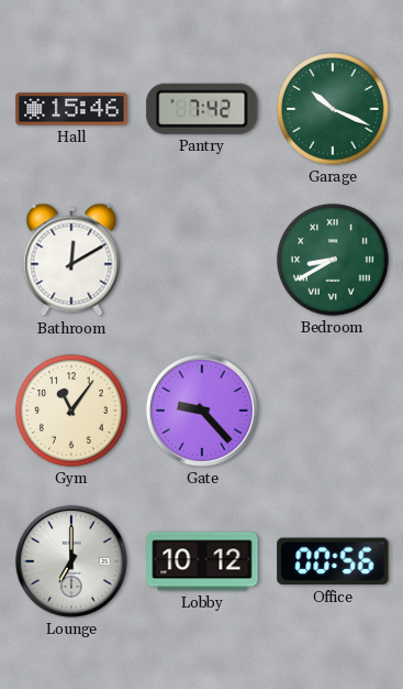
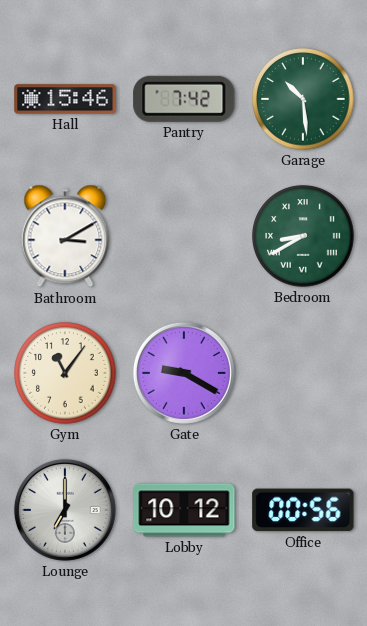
Garage: 10:19 -> 10:29
Bathroom: 12:10 -> 3:10
Gate: 9:23 -> 9:20
